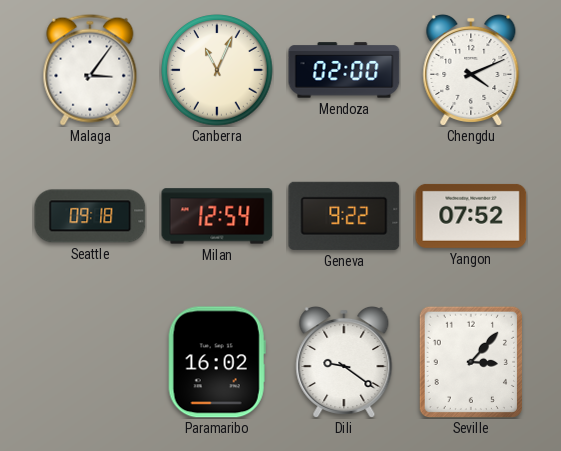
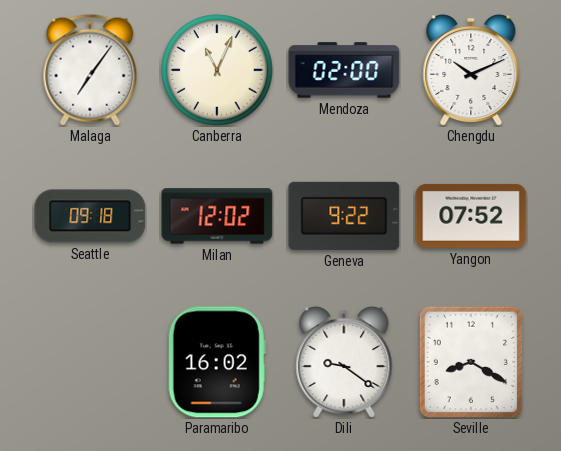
Malaga: 3:06 -> 7:06
Chengdu: 4:11 -> 10:11
Milan: 12:54 -> 12:02
Seville: 3:07 -> 8:20
